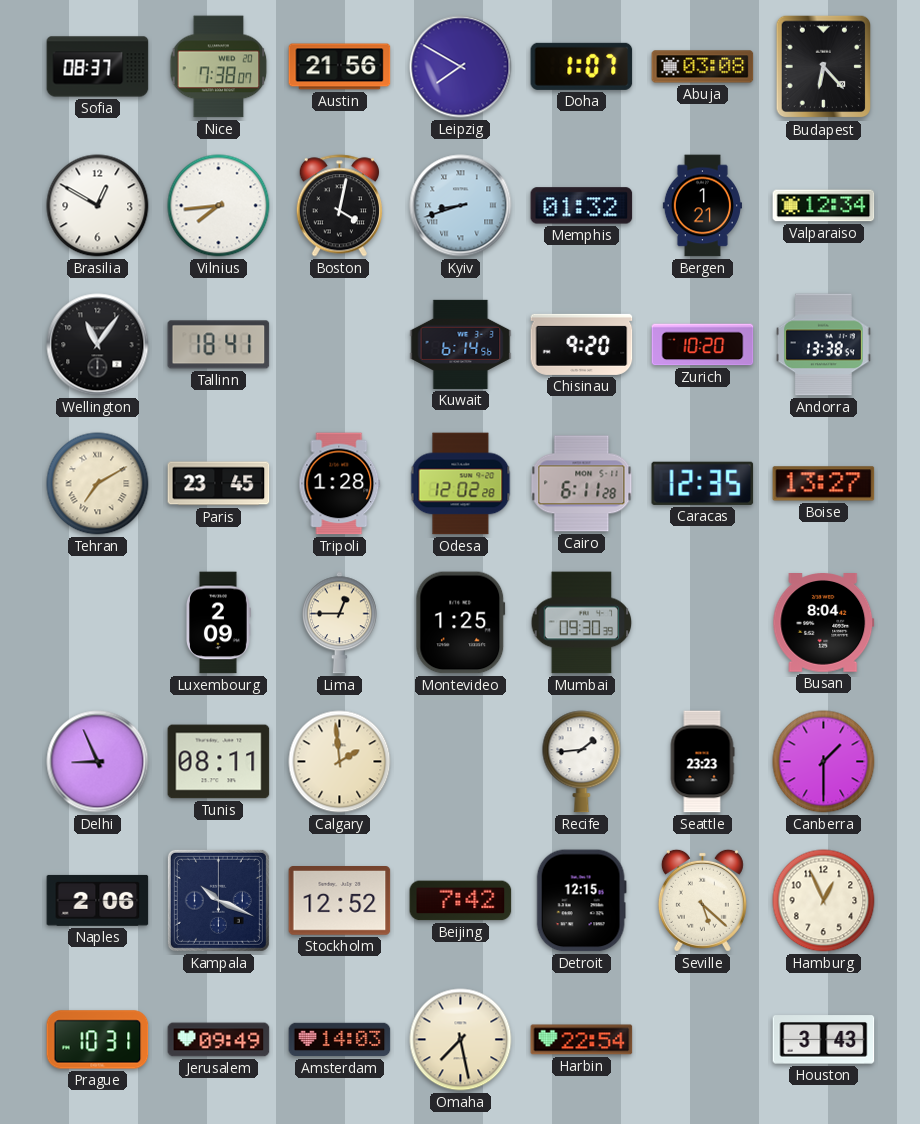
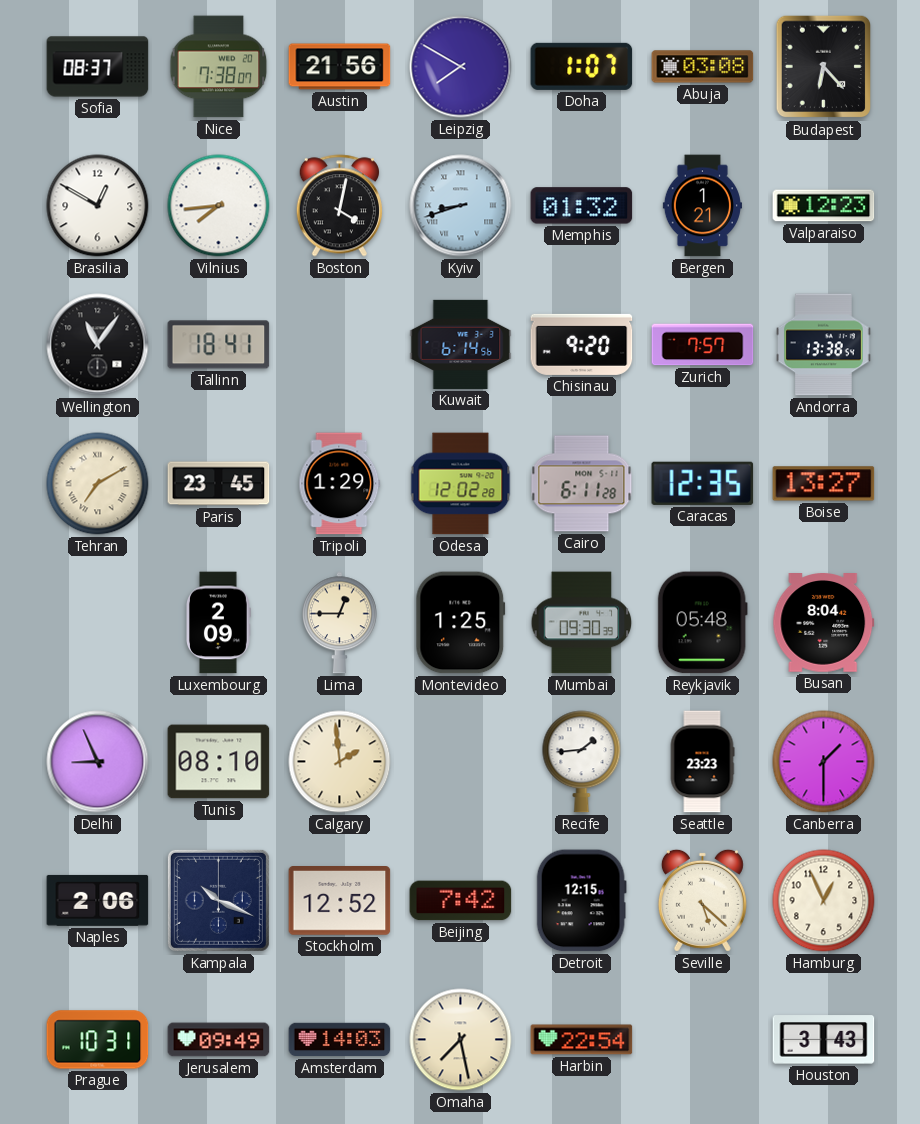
Valparaiso: 12:34 -> 12:23
Zurich: 10:20 -> 7:57
Tripoli: 1:28 -> 1:29
Reykjavik: none -> 05:48
Tunis: 08:11 -> 08:10
